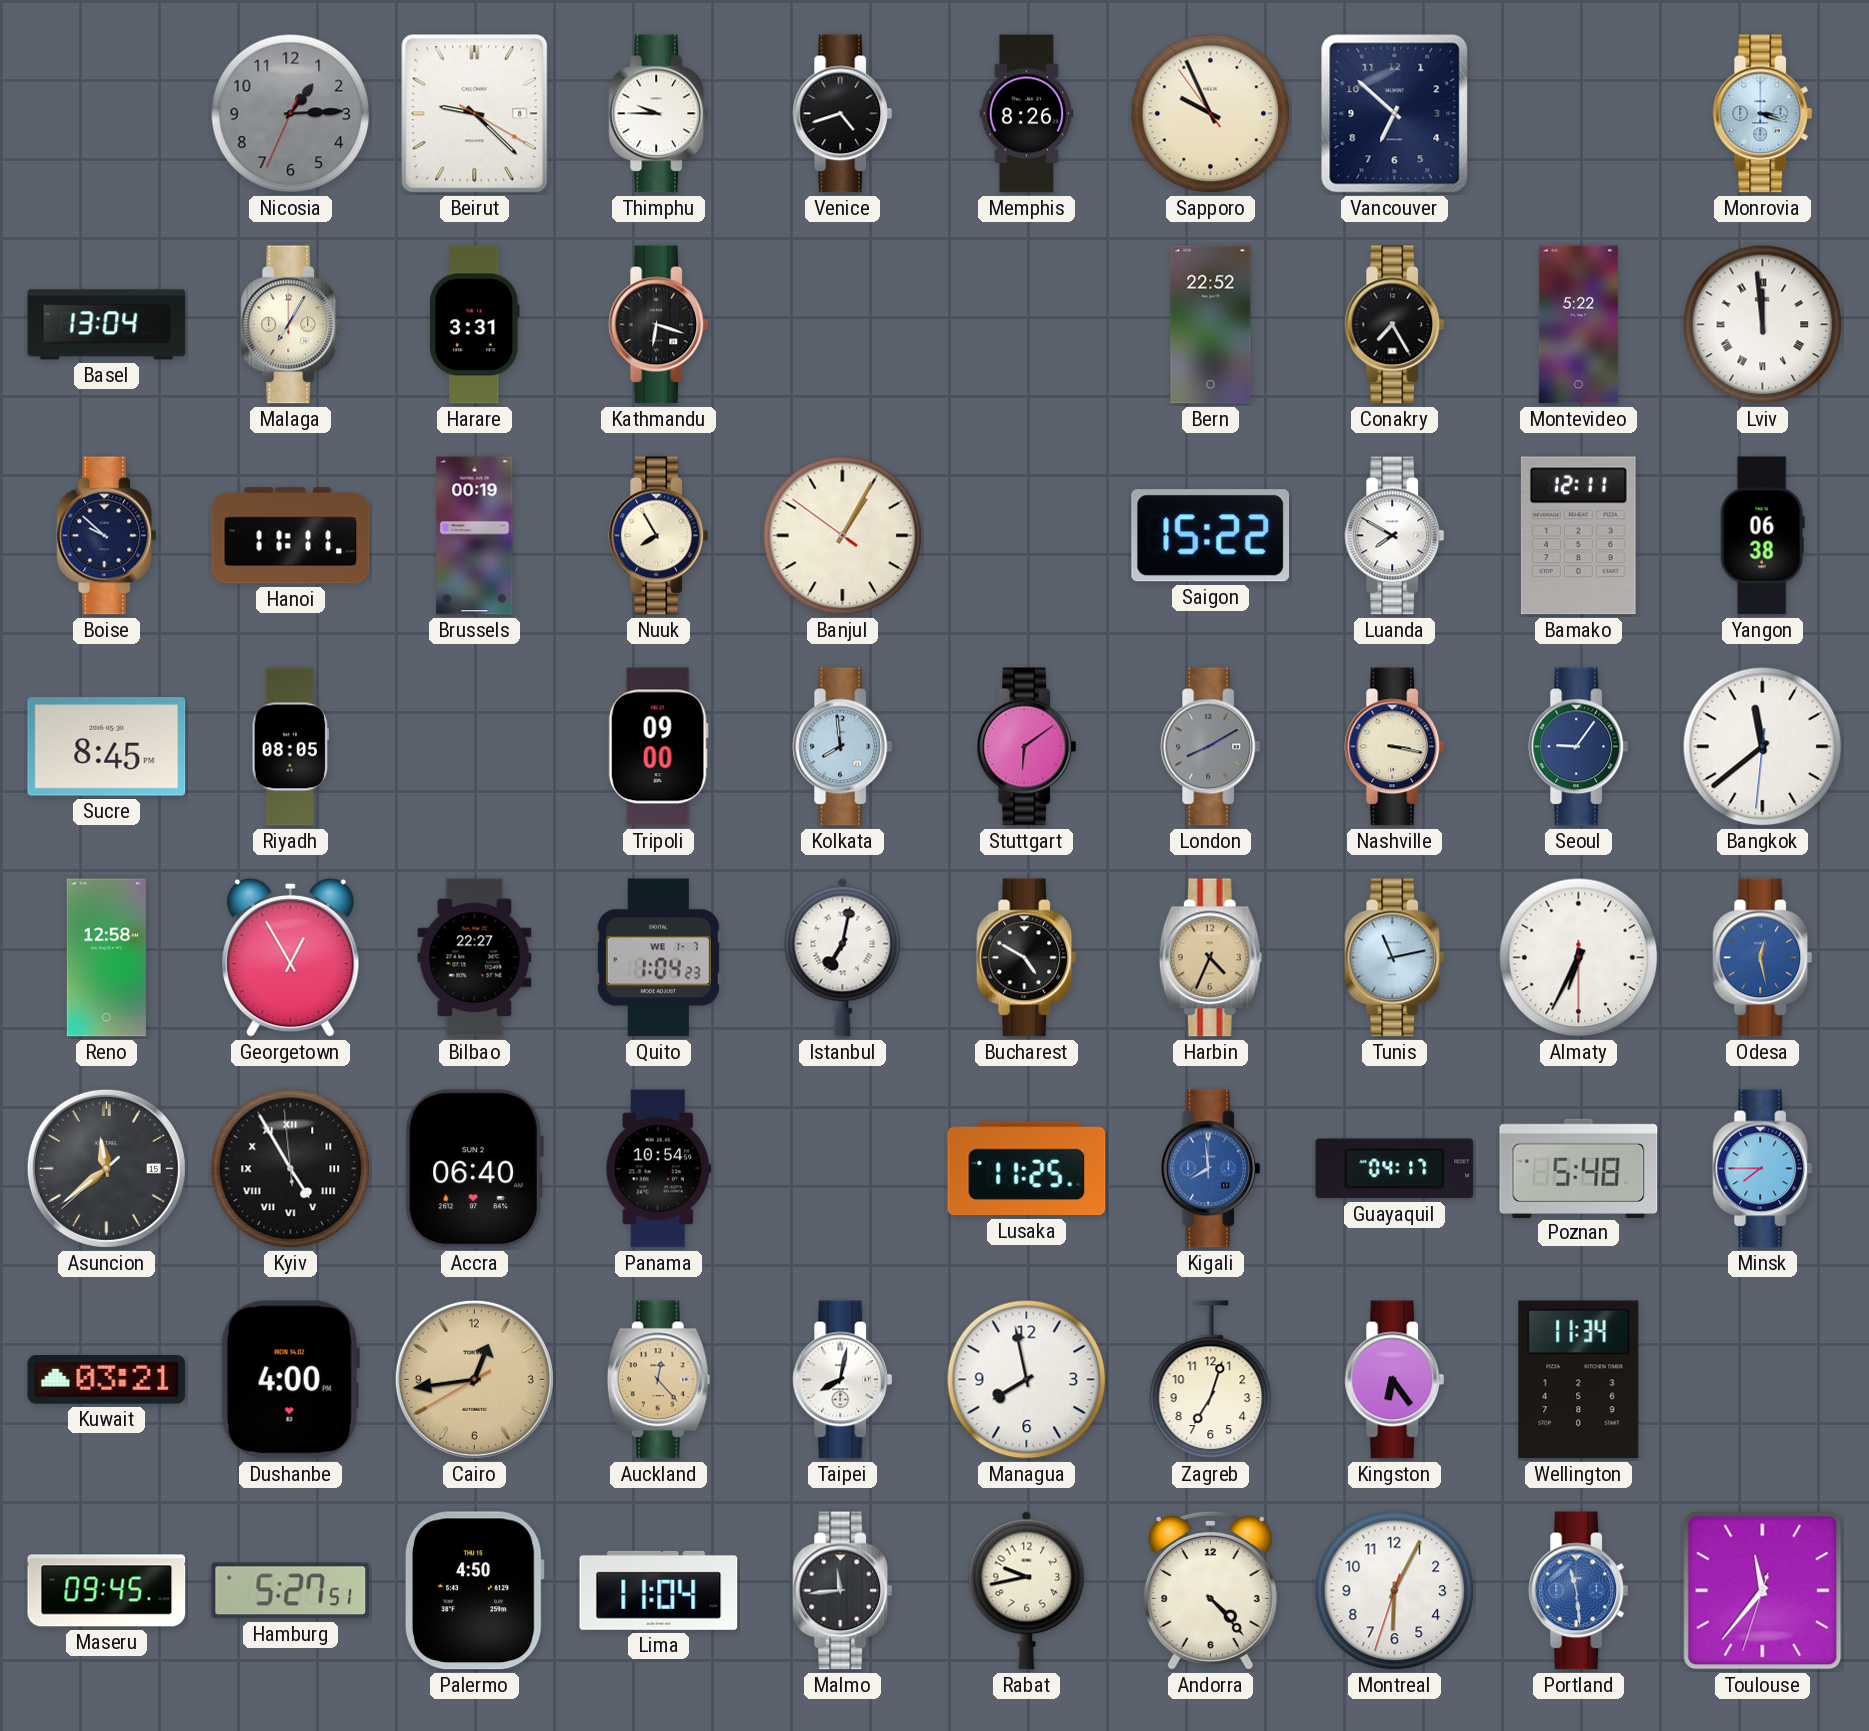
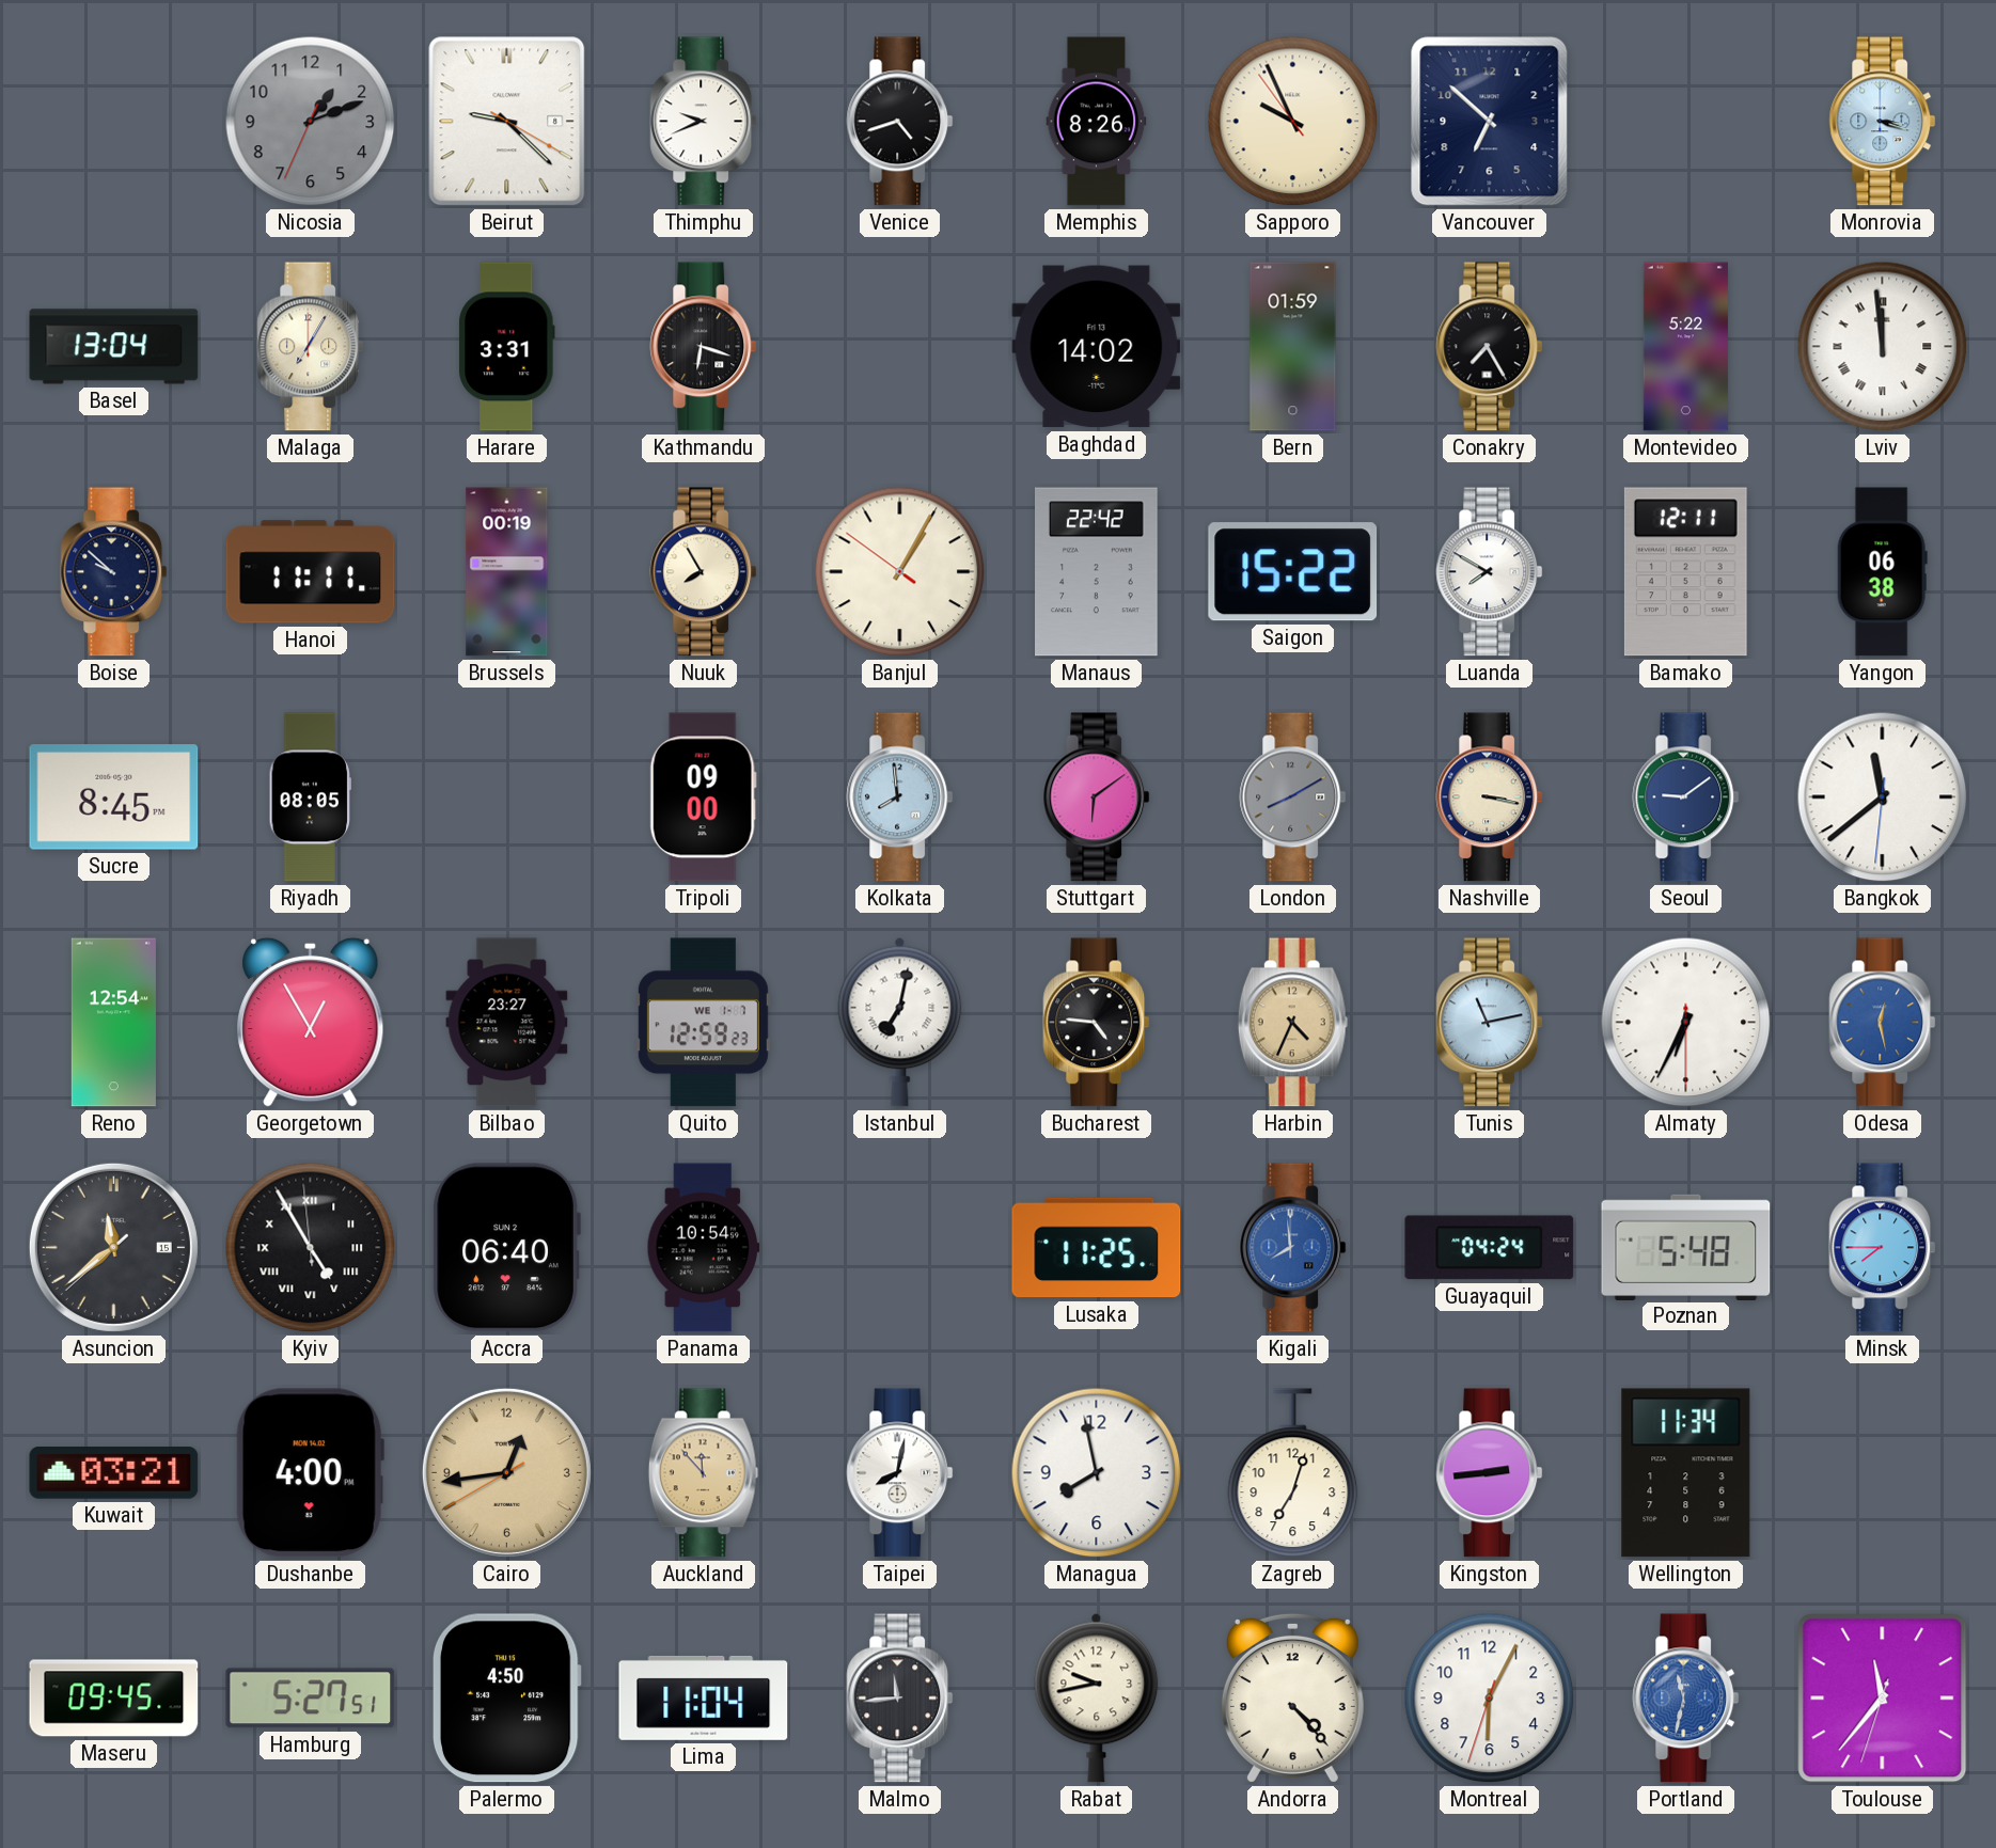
Nicosia: 1:14 -> 1:11
Thimphu: 9:45 -> 9:41
Baghdad: none -> 14:02
Bern: 22:52 -> 01:59
Manaus: none -> 22:42
Seoul: 9:06 -> 9:09
Reno: 12:58 -> 12:54
Bilbao: 22:27 -> 23:27
Quito: 1:04 -> 12:59
Bucharest: 4:50 -> 4:46
Guayaquil: 04:17 -> 04:24
Auckland: 12:23 -> 11:53
Kingston: 6:24 -> 2:44
Portland: 11:29 -> 11:32
